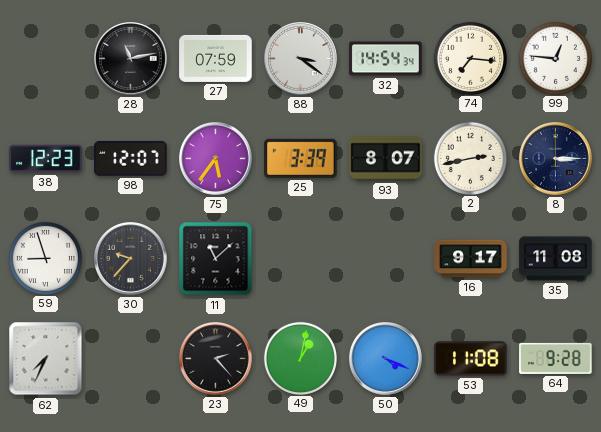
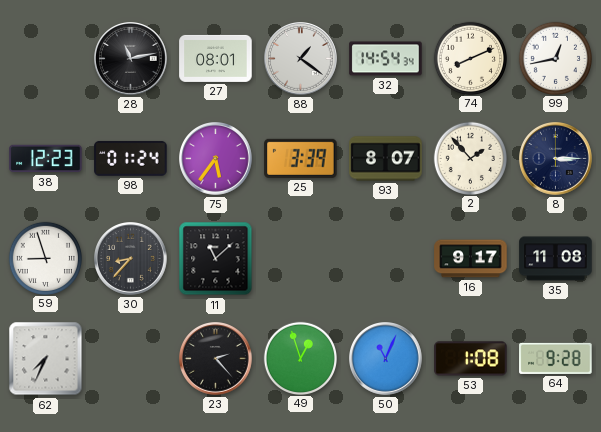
27: 07:59 -> 08:01
88: 3:21 -> 1:21
74: 7:16 -> 8:11
99: 12:46 -> 12:43
98: 12:07 -> 01:24
2: 2:43 -> 1:53
30: 9:37 -> 8:37
49: 1:02 -> 12:57
50: 4:19 -> 11:04
53: 11:08 -> 1:08
